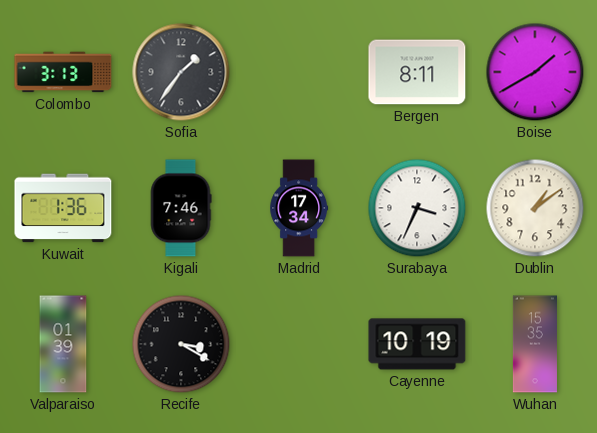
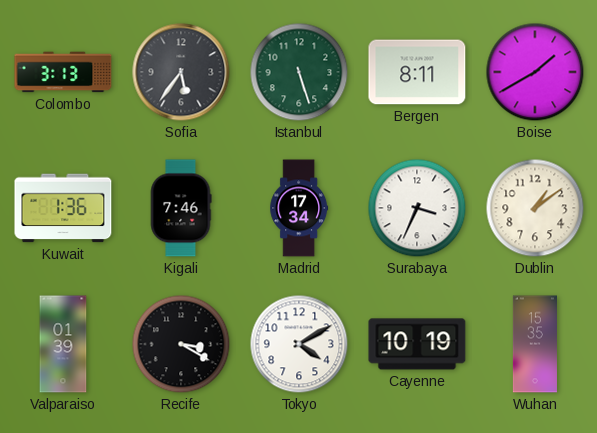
Sofia: 1:36 -> 5:36
Istanbul: none -> 5:27
Tokyo: none -> 4:10
